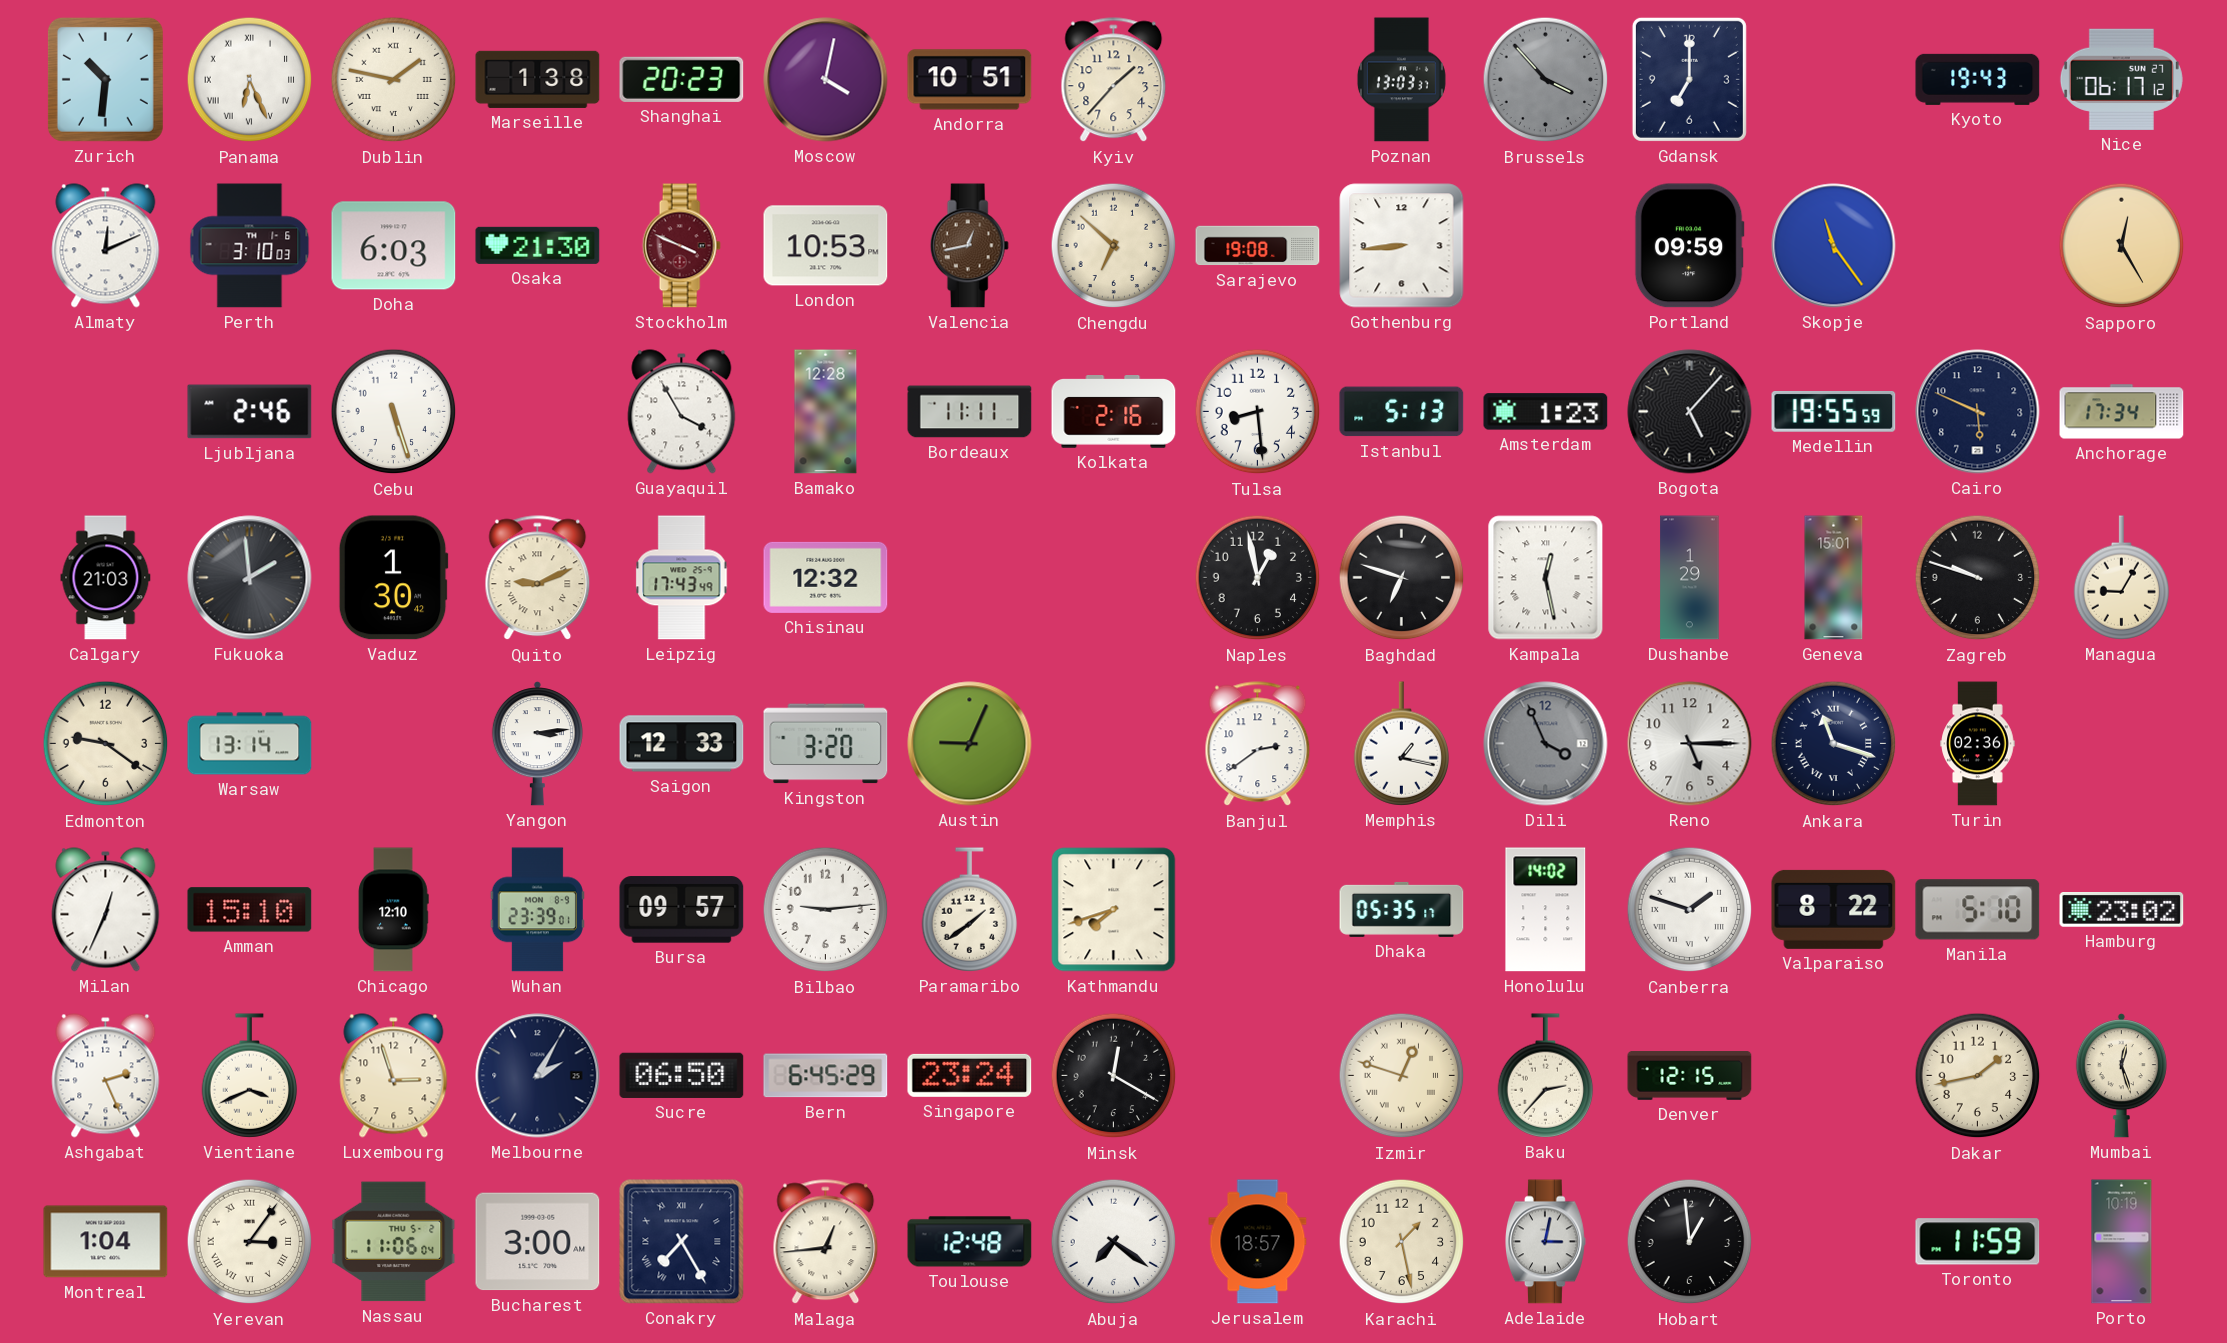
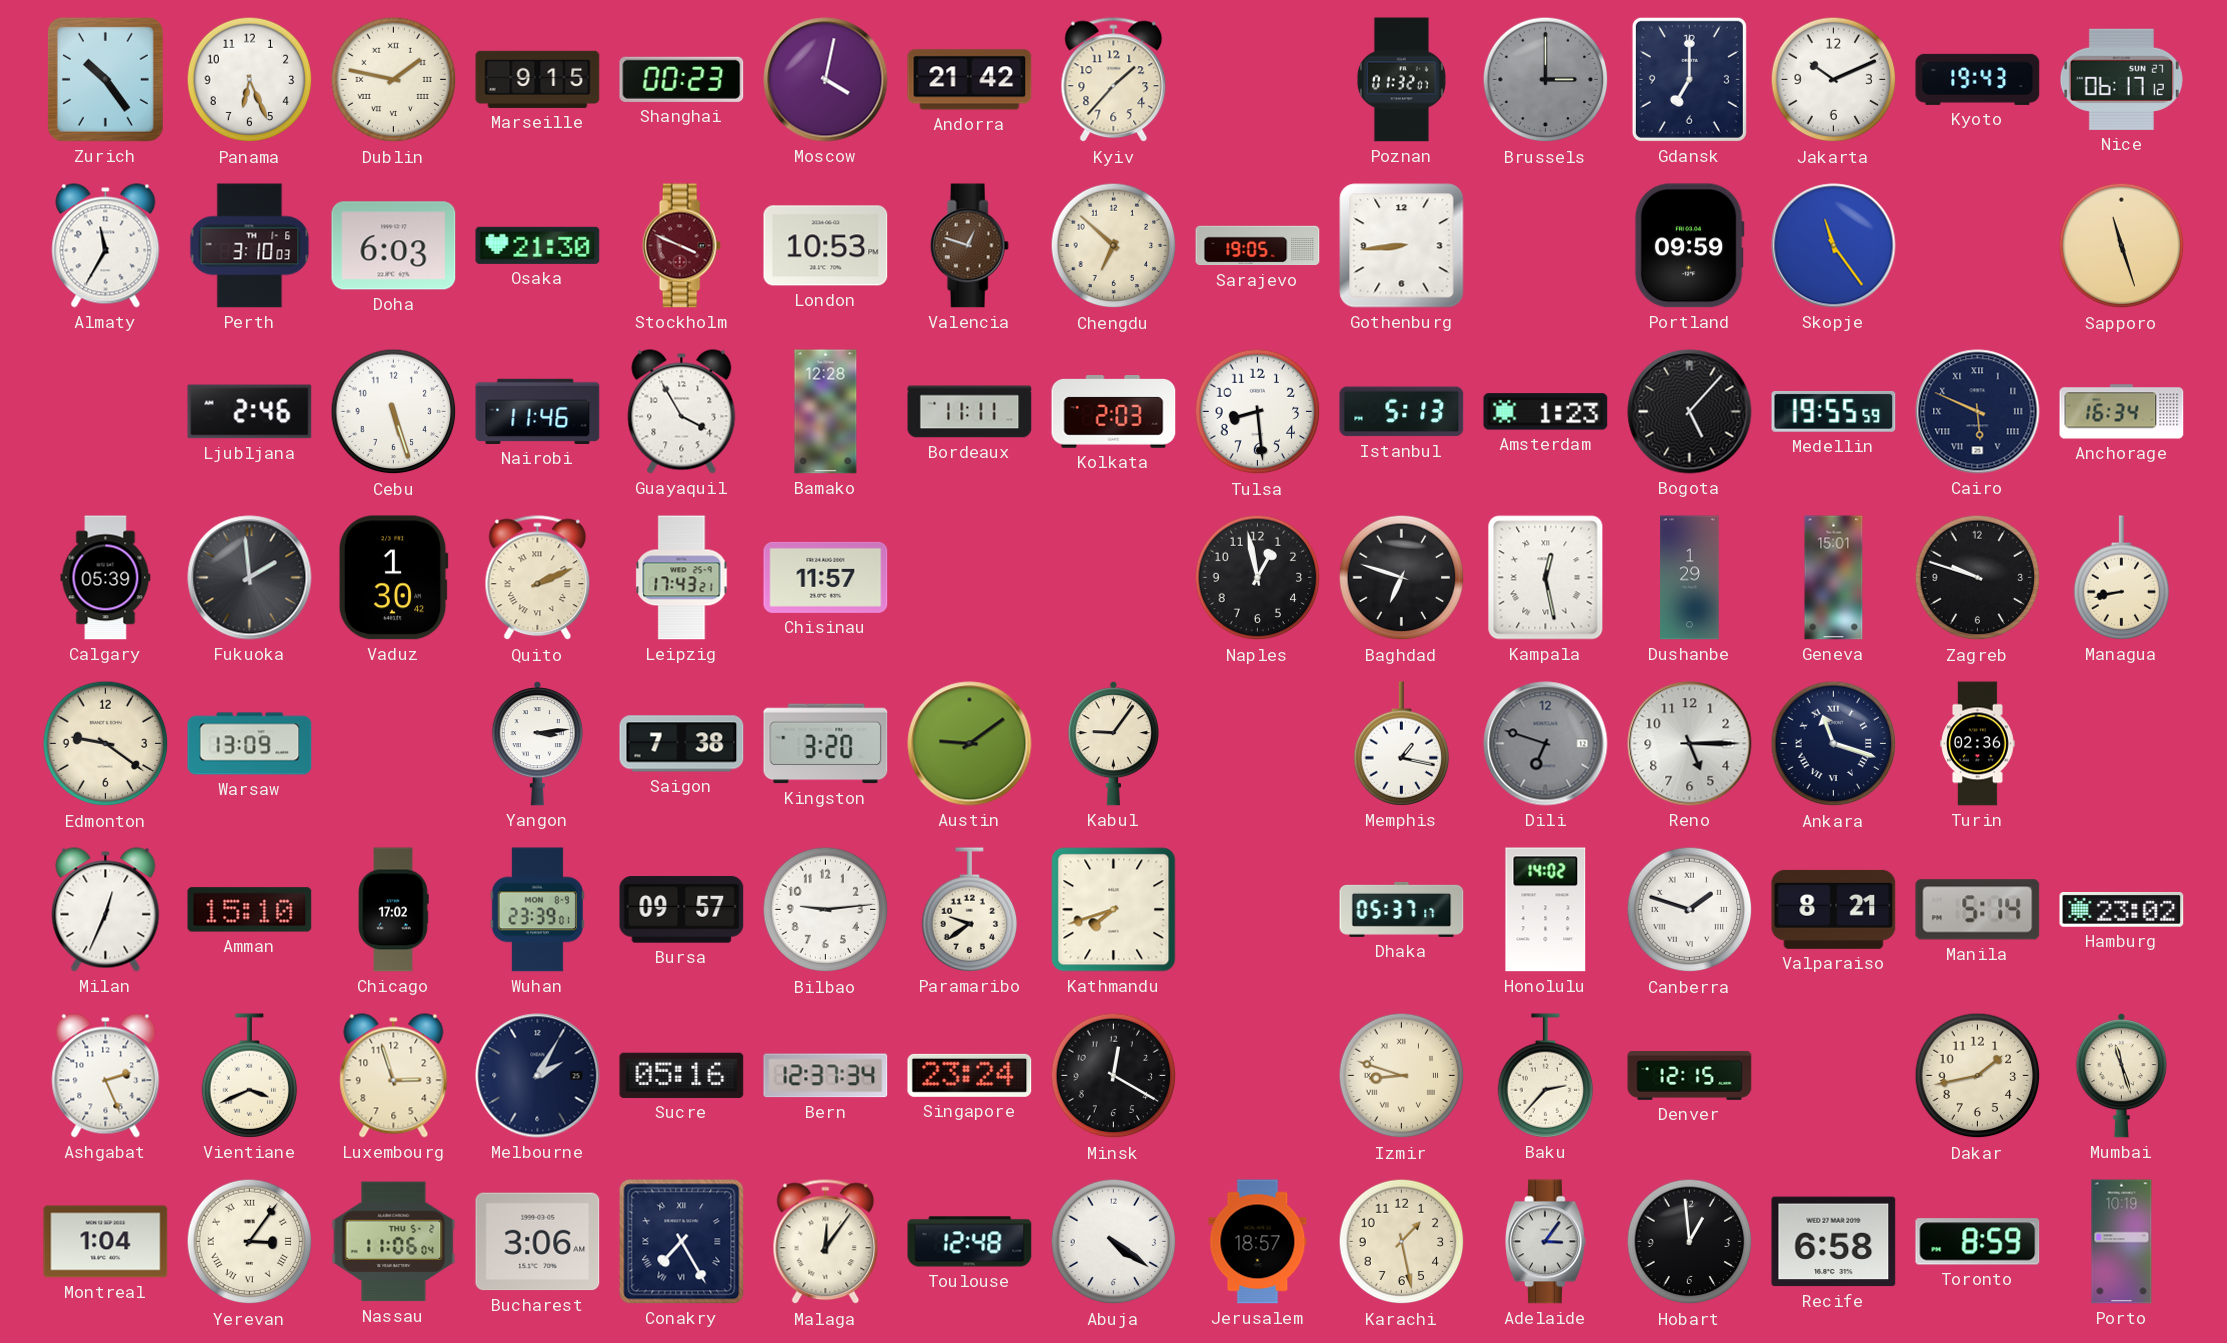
Zurich: 10:31 -> 10:24
Panama numerals: Roman -> Arabic
Marseille: 1:38 -> 9:15
Shanghai: 20:23 -> 00:23
Andorra: 10:51 -> 21:42
Poznan: 13:03 -> 01:32
Brussels: 3:53 -> 3:00
Jakarta: none -> 10:11
Almaty: 12:11 -> 11:35
Valencia: 12:43 -> 12:48
Sarajevo: 19:08 -> 19:05
Sapporo: 12:25 -> 11:27
Nairobi: none -> 11:46
Kolkata: 2:16 -> 2:03
Cairo numerals: Arabic -> Roman
Anchorage: 17:34 -> 16:34
Calgary: 21:03 -> 05:39
Quito: 9:11 -> 2:11
Leipzig: 17:43:49 -> 17:43:21
Chisinau: 12:32 -> 11:57
Managua: 9:05 -> 8:43
Warsaw: 13:14 -> 13:09
Saigon: 12:33 -> 7:38
Austin: 9:04 -> 9:09
Kabul: none -> 9:06
Banjul: 2:39 -> none
Dili: 3:56 -> 6:48
Chicago: 12:10 -> 17:02
Paramaribo: 1:39 -> 9:39
Dhaka: 05:35 -> 05:37
Valparaiso: 8:22 -> 8:21
Manila: 5:10 -> 5:14
Sucre: 06:50 -> 05:16
Bern: 6:45 -> 12:37
Izmir: 12:48 -> 8:48
Mumbai: 12:27 -> 11:27
Bucharest: 3:00 -> 3:06
Malaga: 12:44 -> 12:06
Abuja: 7:21 -> 4:21
Adelaide: 3:02 -> 3:06
Recife: none -> 6:58
Toronto: 11:59 -> 8:59
